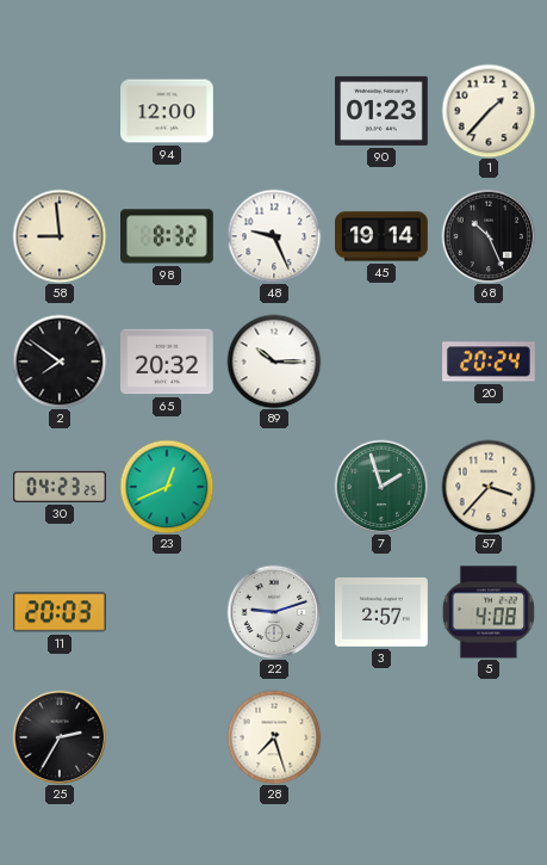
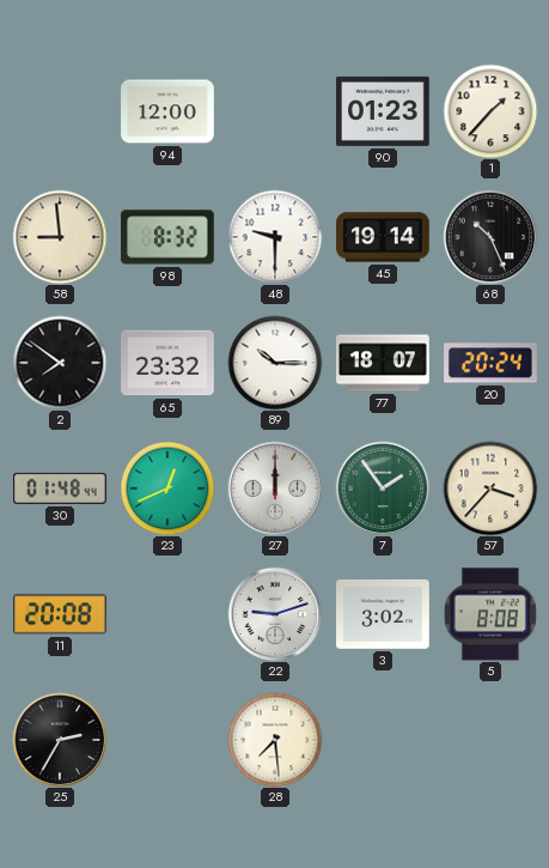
48: 9:26 -> 9:30
65: 20:32 -> 23:32
77: none -> 18:07
30: 04:23 -> 01:48
27: none -> 12:00
7: 1:57 -> 1:54
11: 20:03 -> 20:08
3: 2:57 -> 3:02
5: 4:08 -> 8:08
28: 7:27 -> 7:29
